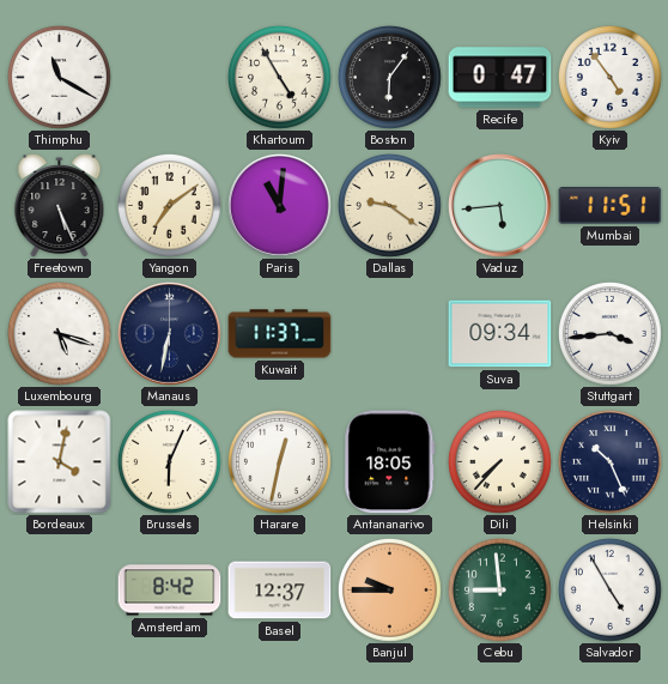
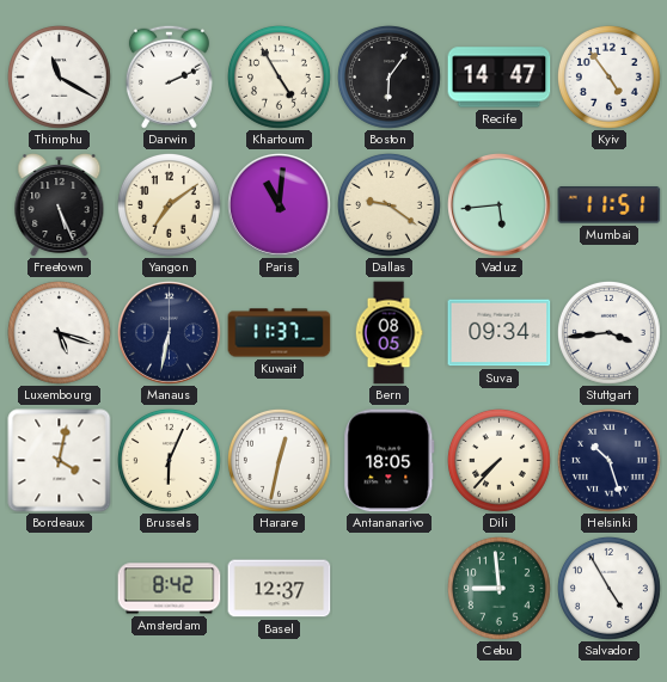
Darwin: none -> 2:11
Recife: 0:47 -> 14:47
Bern: none -> 08:05
Helsinki: 10:26 -> 10:27
Banjul: 9:45 -> none
